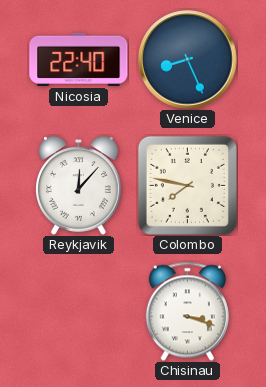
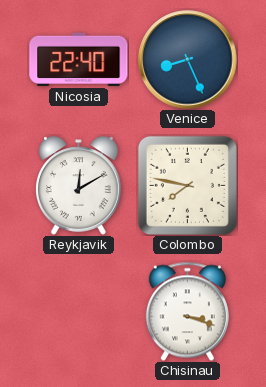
Reykjavik: 12:07 -> 12:10
